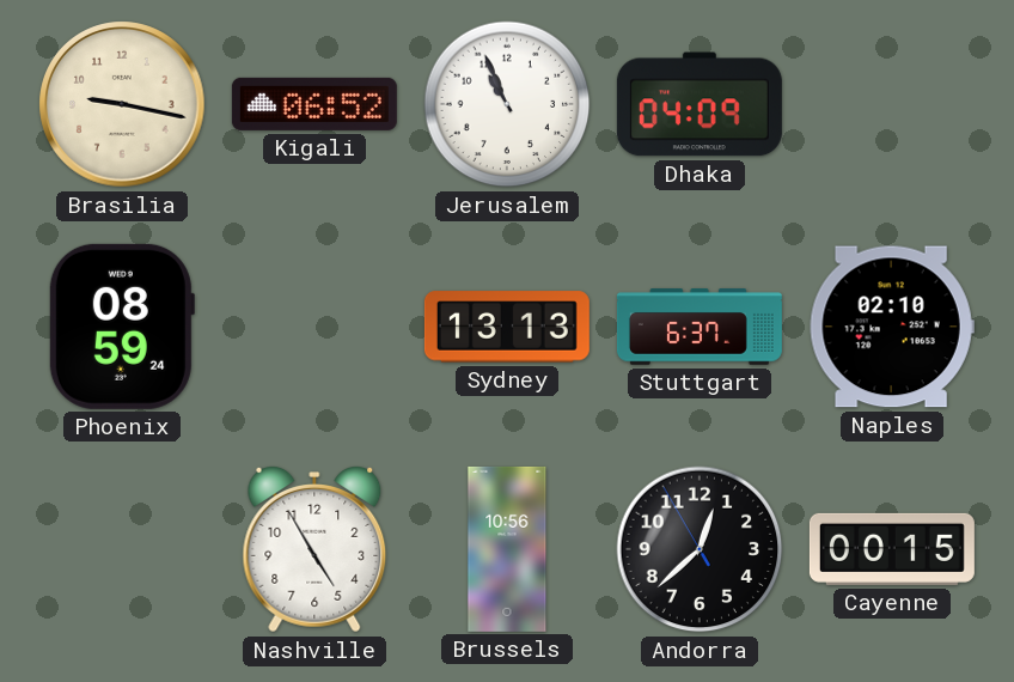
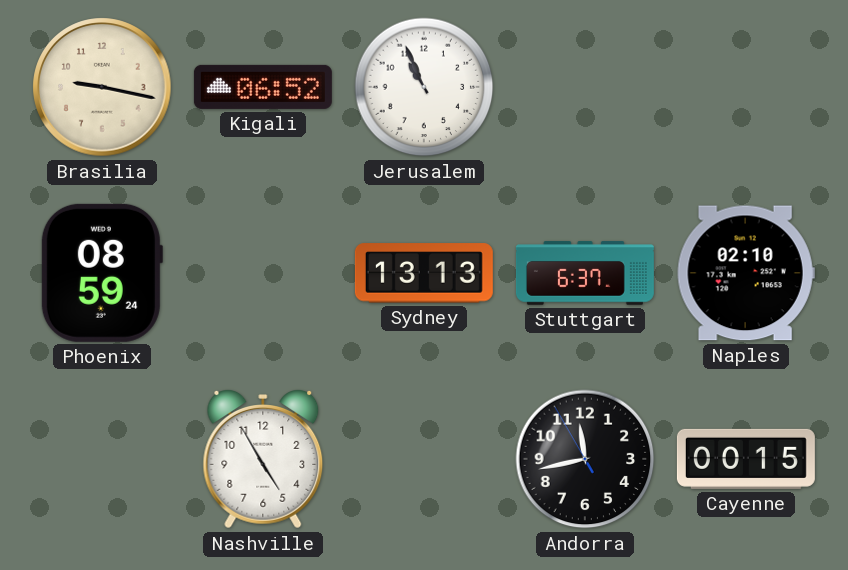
Dhaka: 04:09 -> none
Brussels: 10:56 -> none
Andorra: 12:37 -> 11:42
